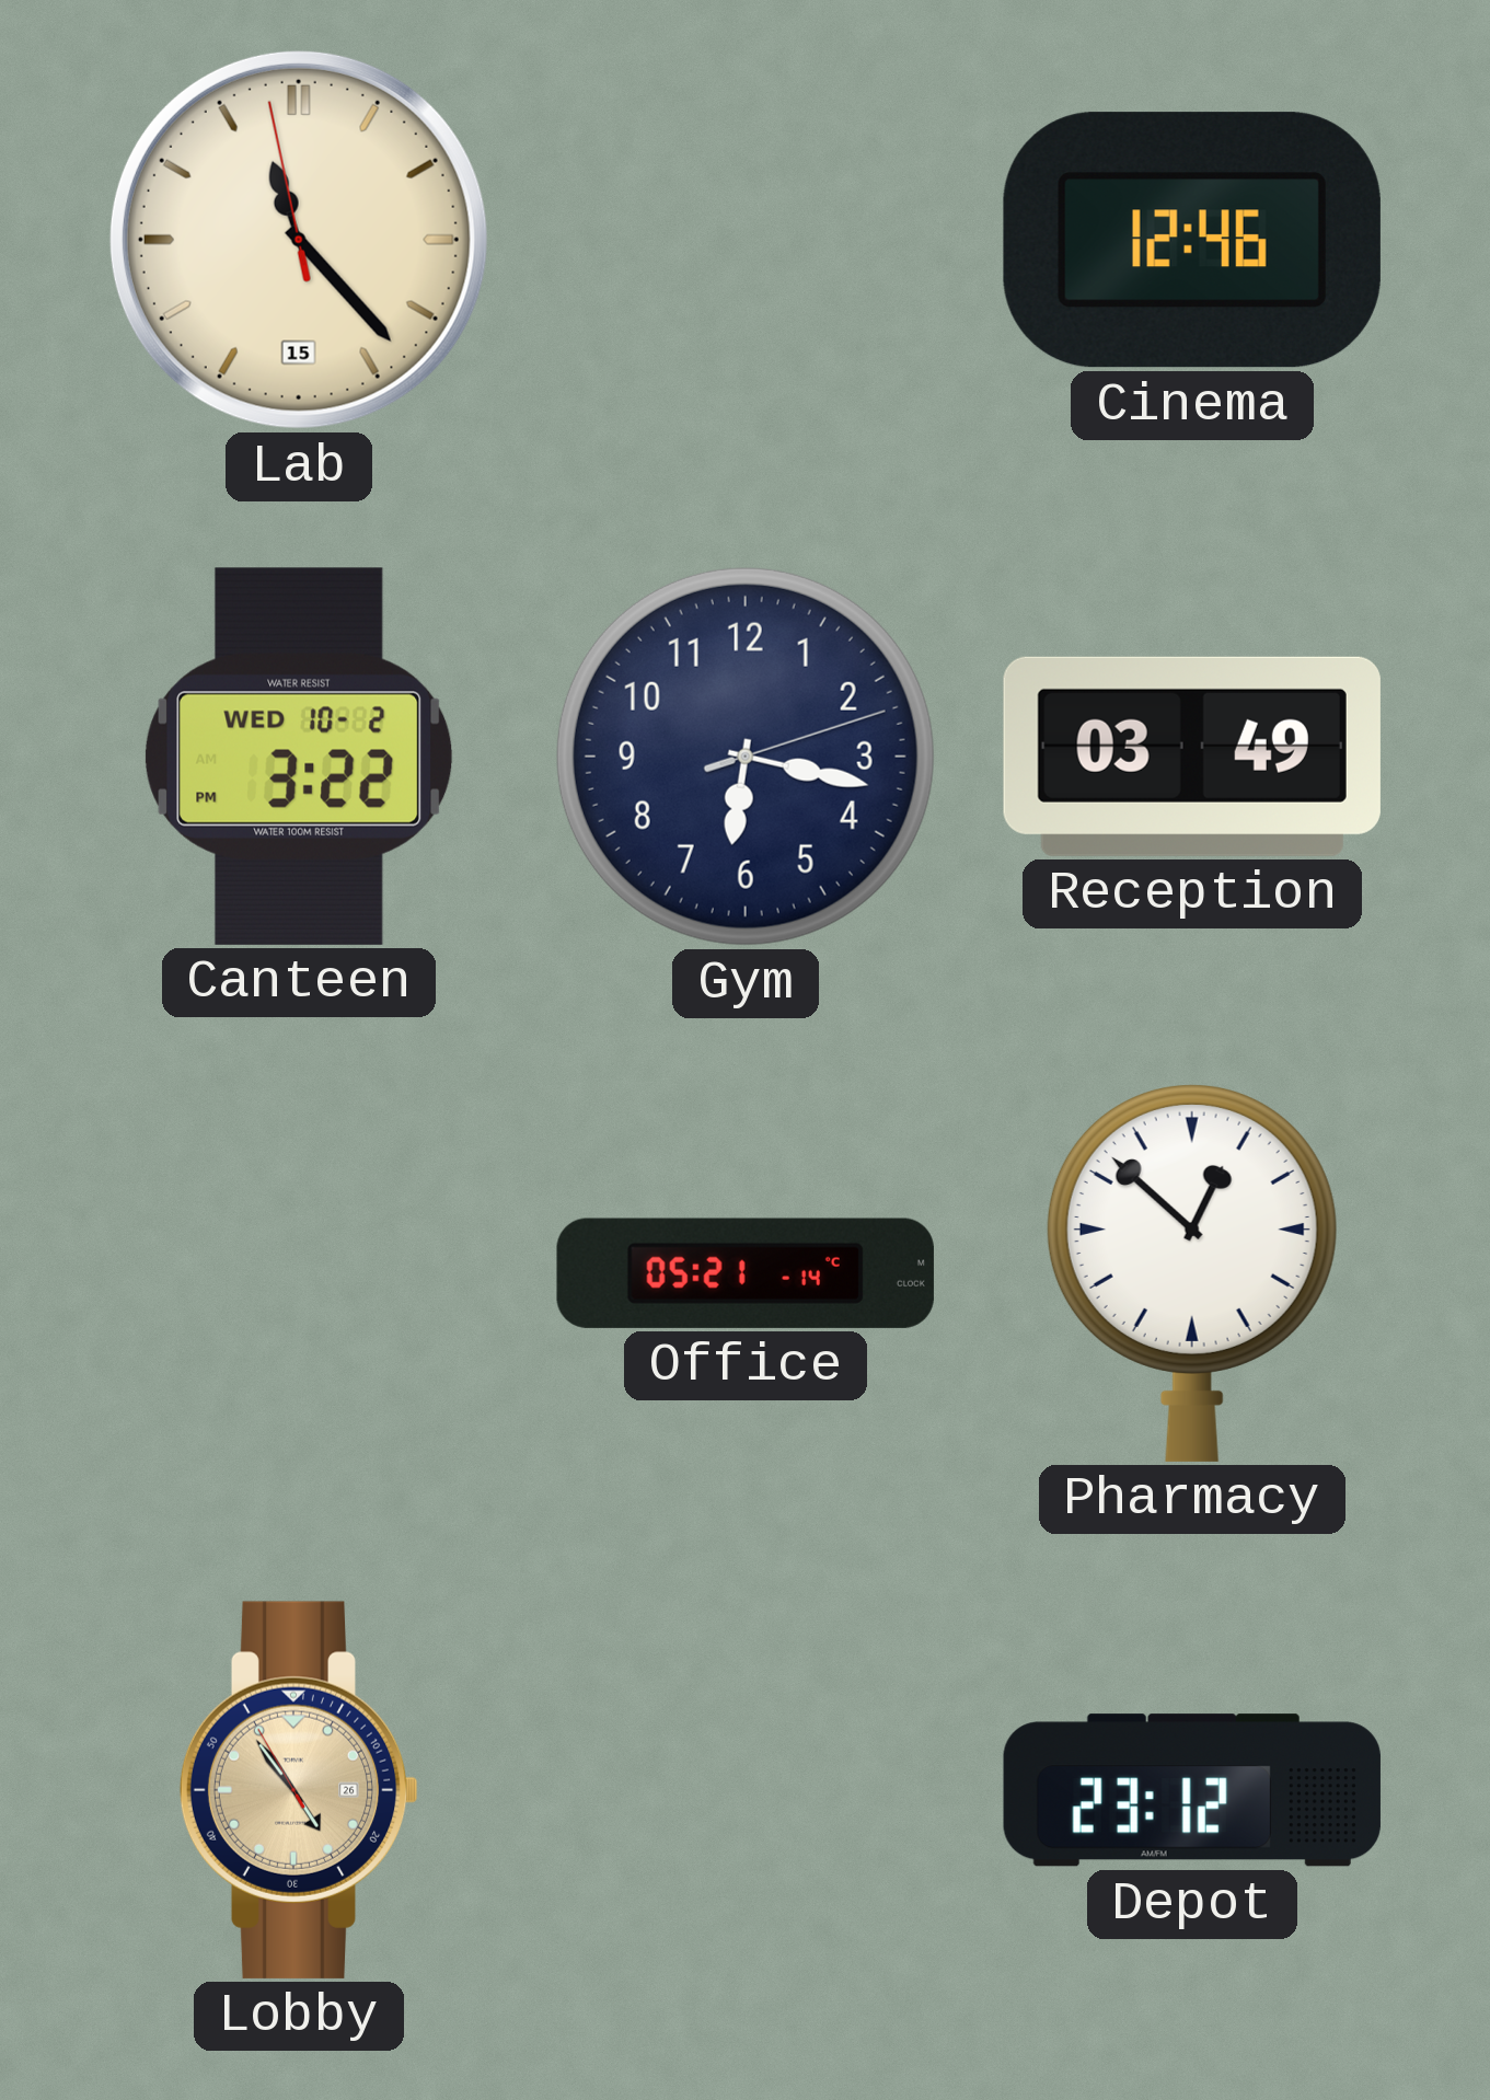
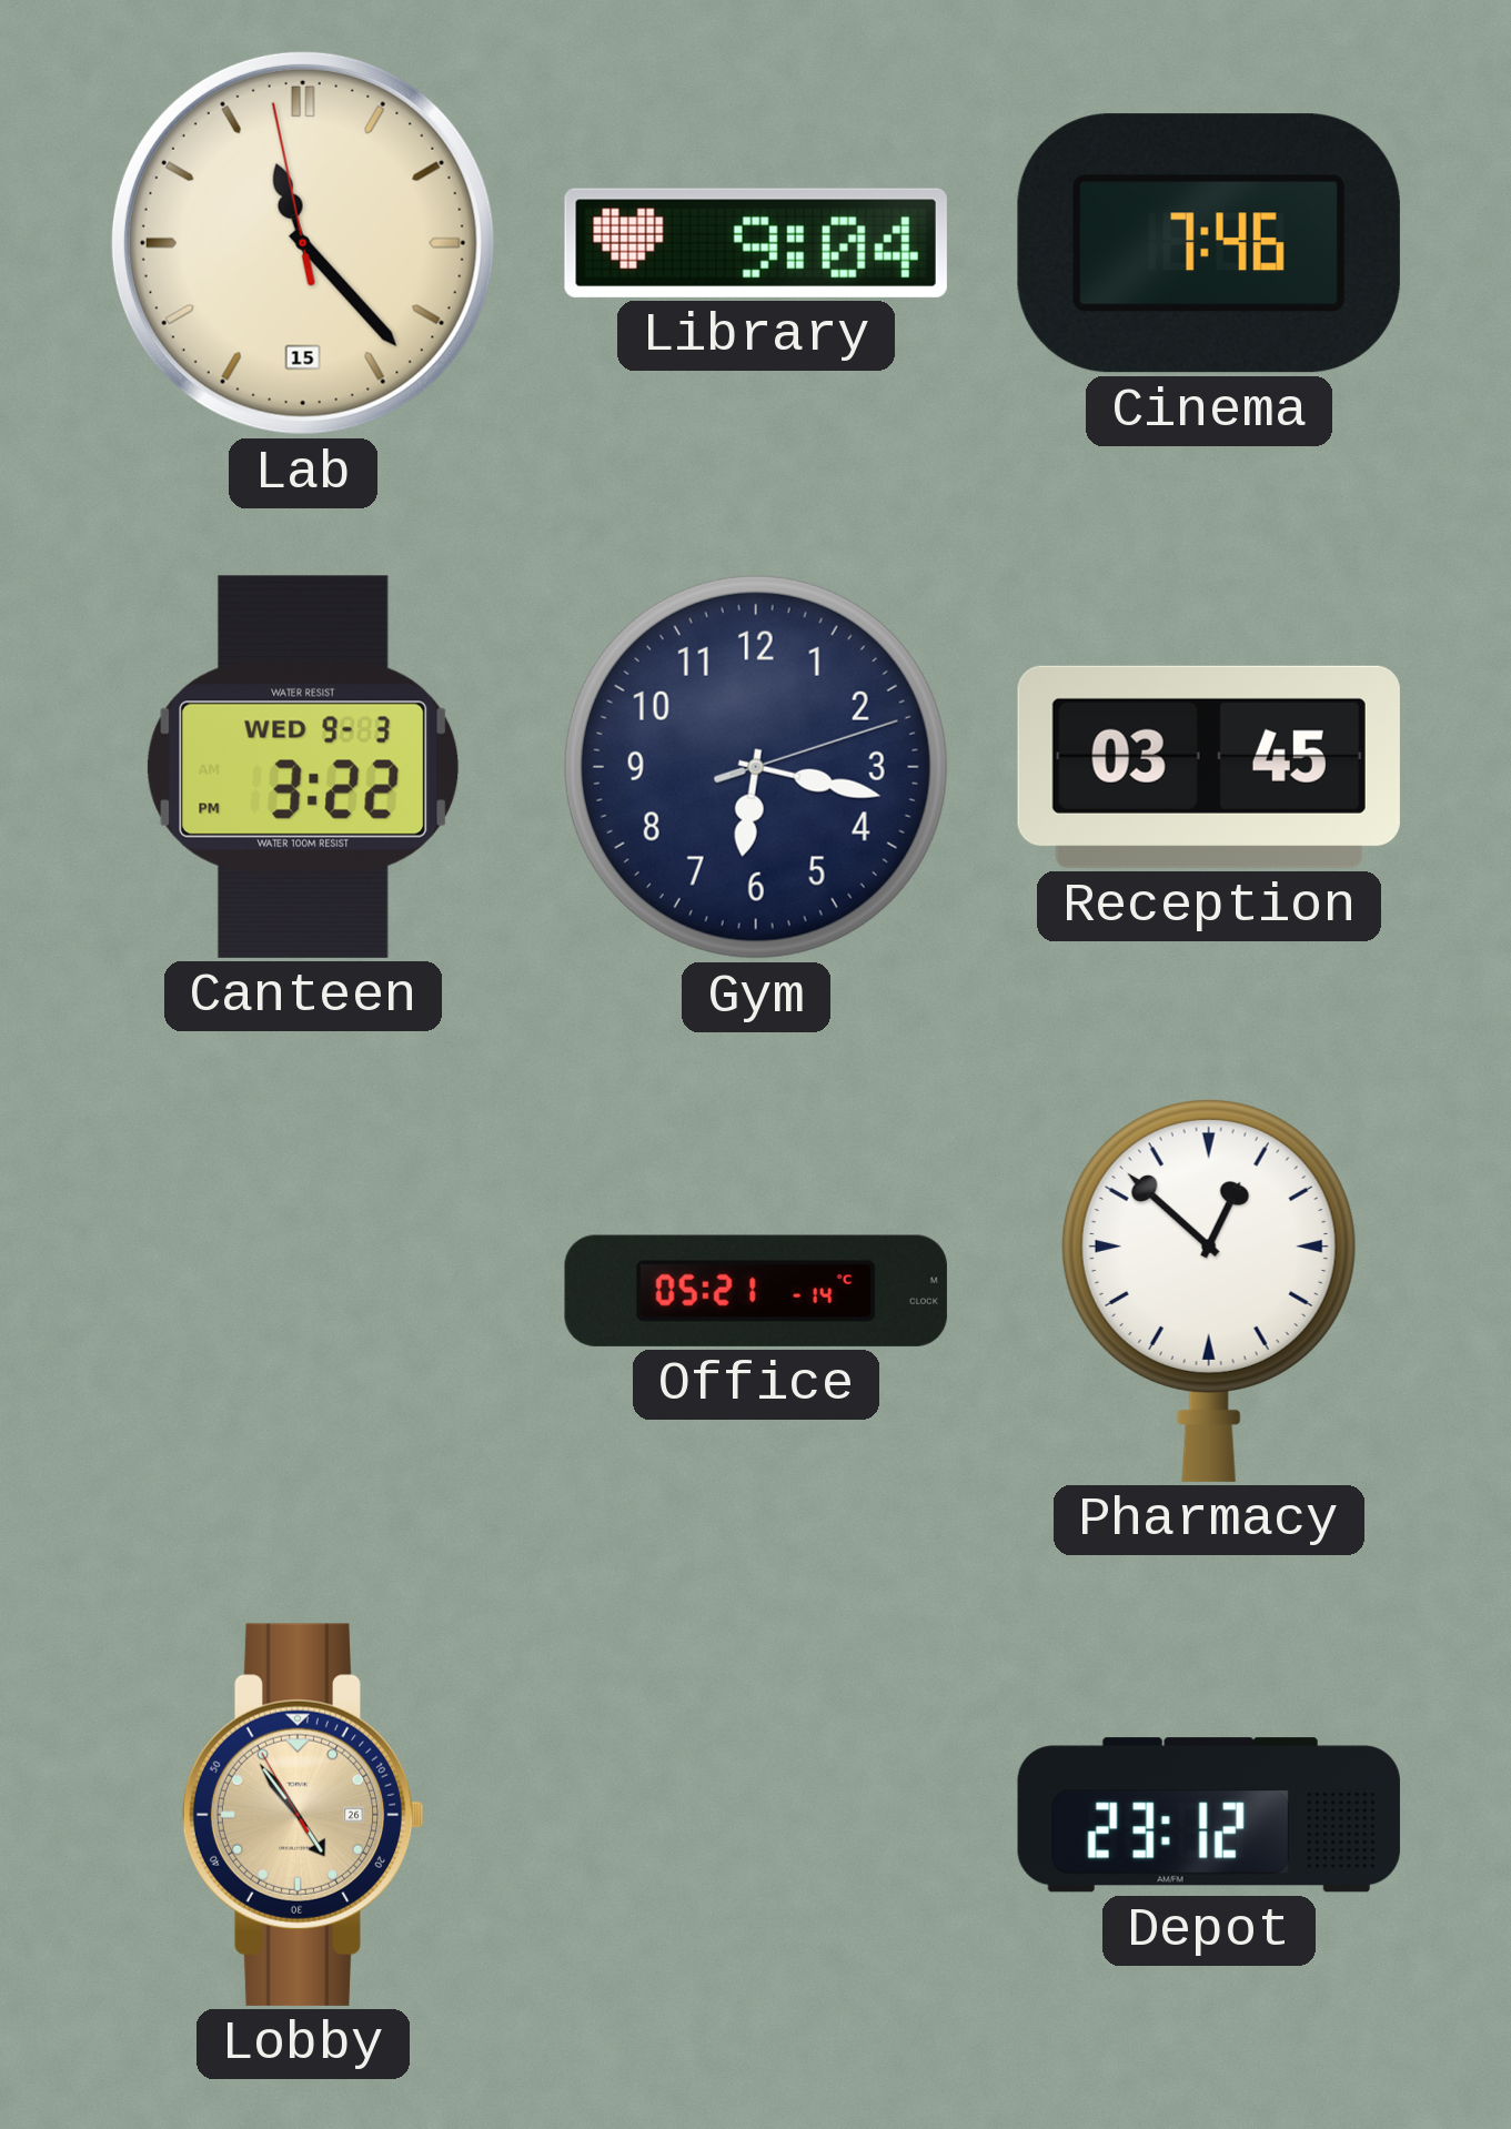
Library: none -> 9:04
Cinema: 12:46 -> 7:46
Canteen date: WED 10-2 -> WED 9-3
Reception: 03:49 -> 03:45
